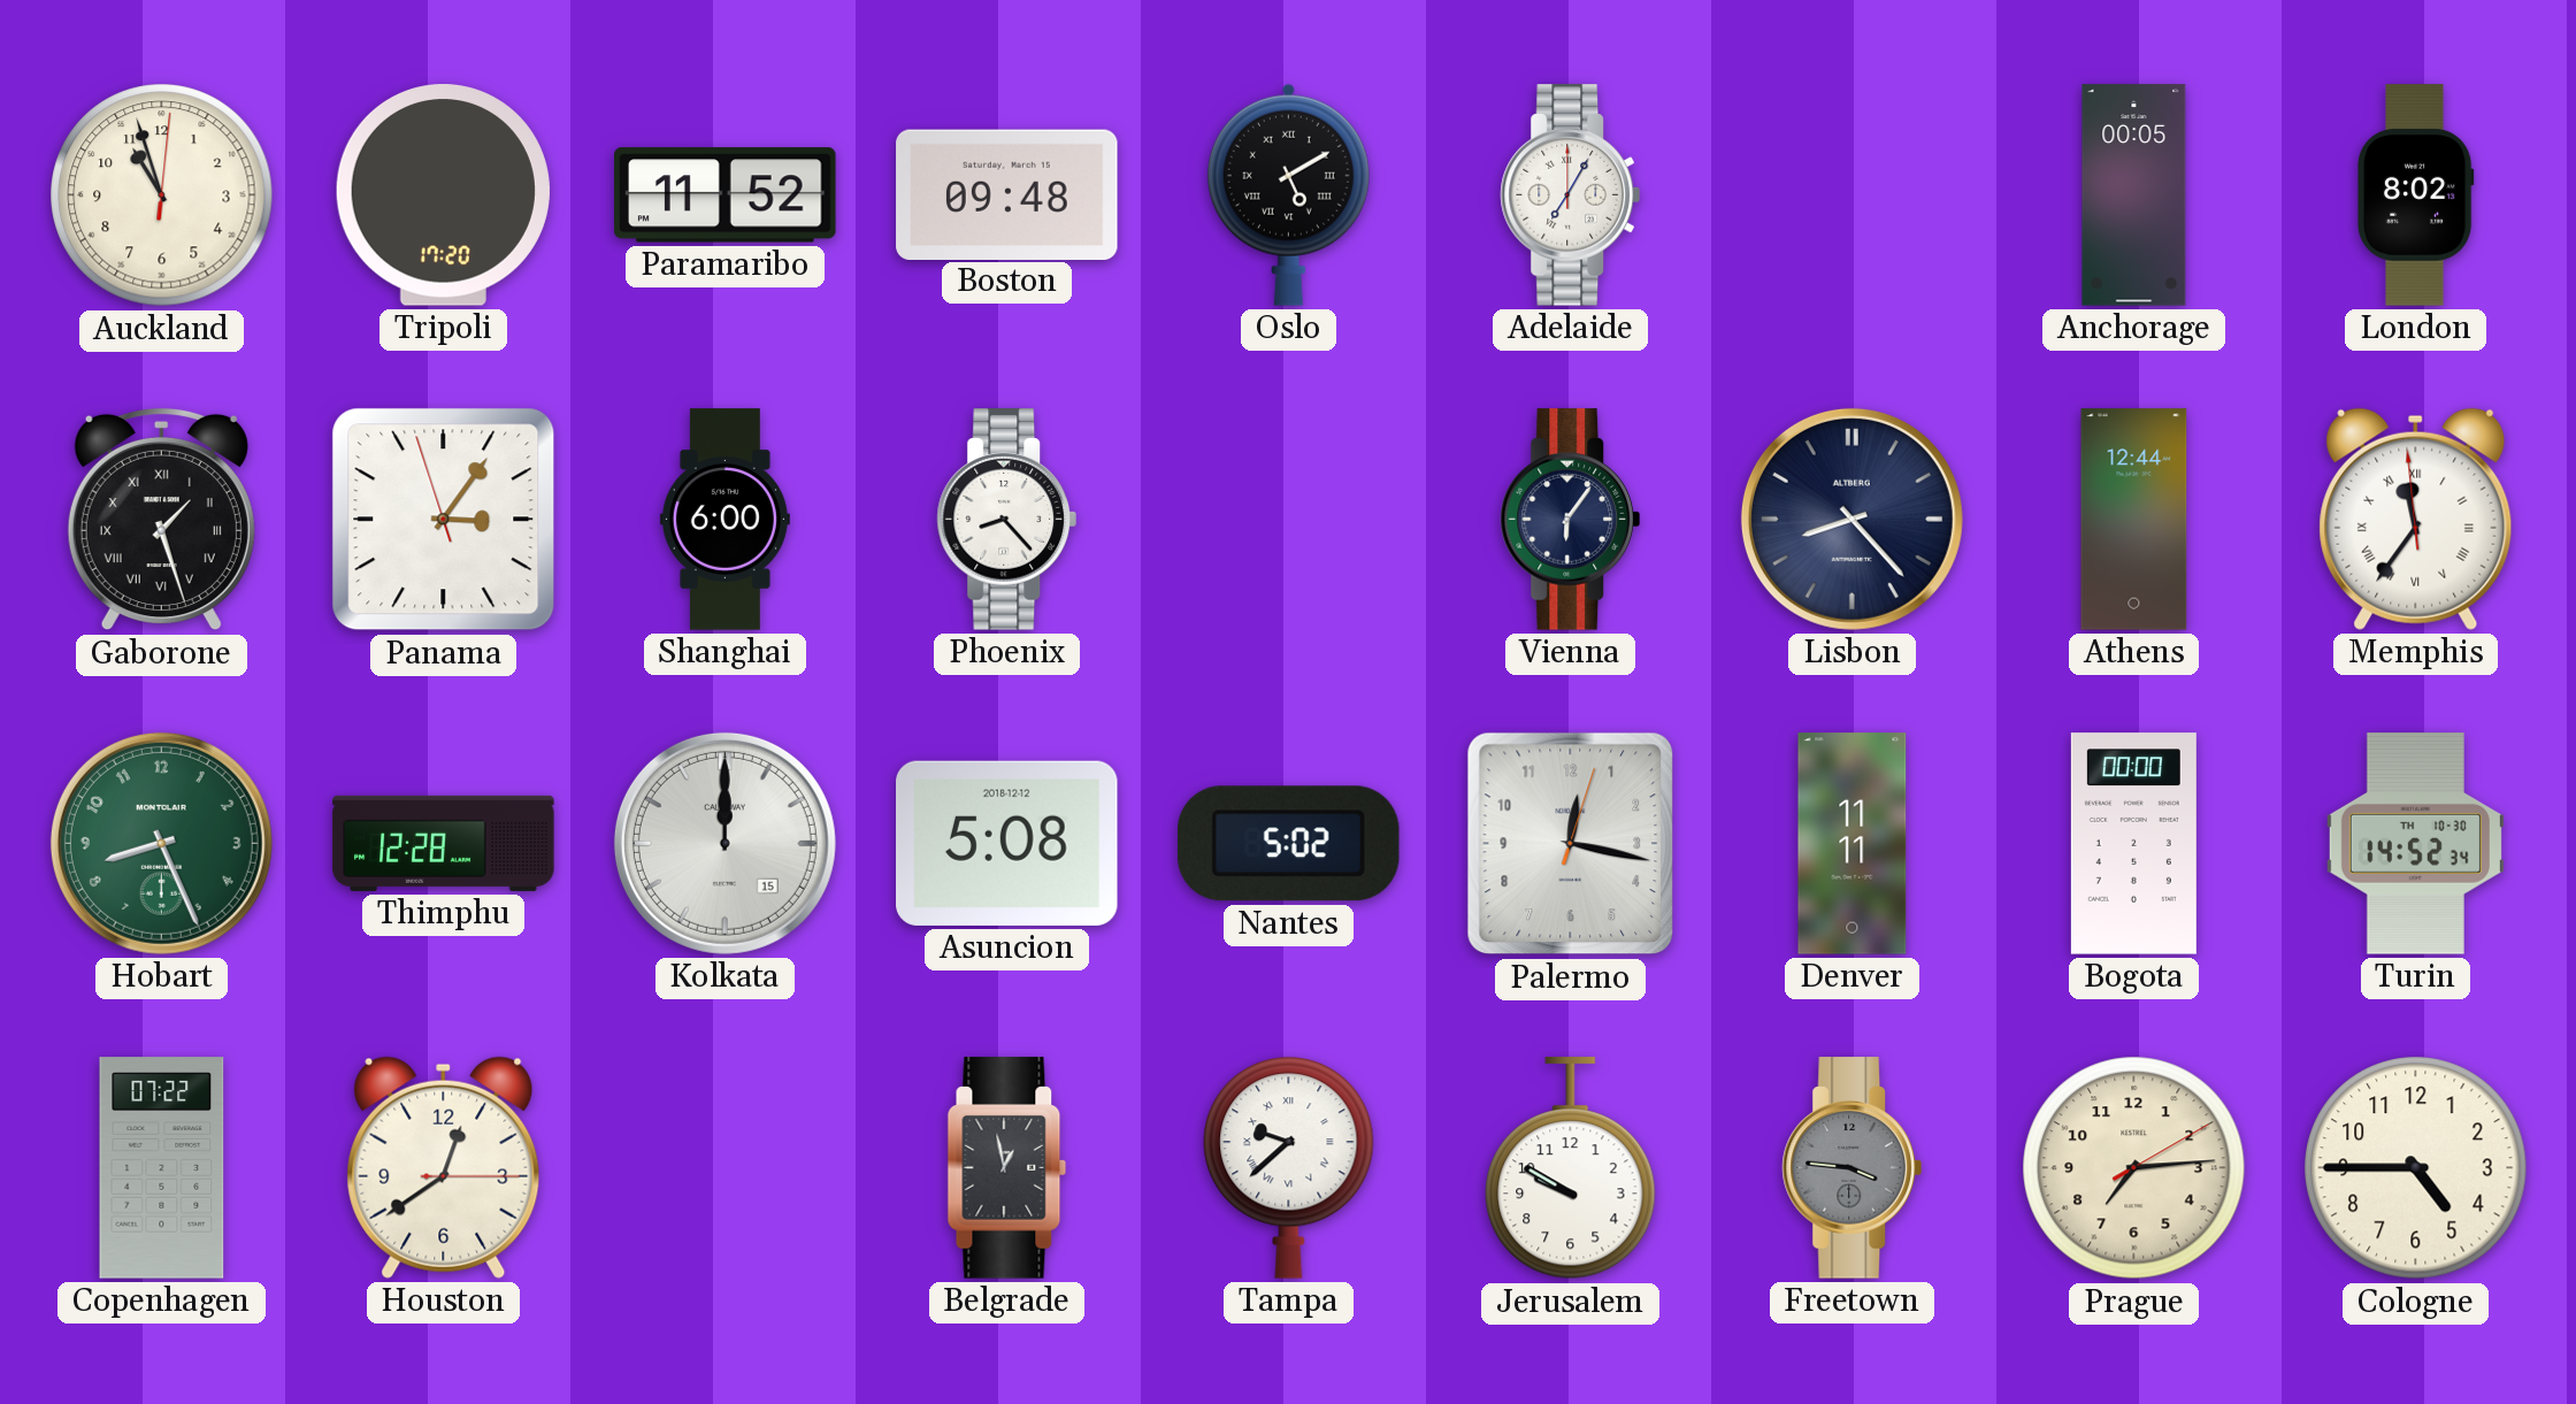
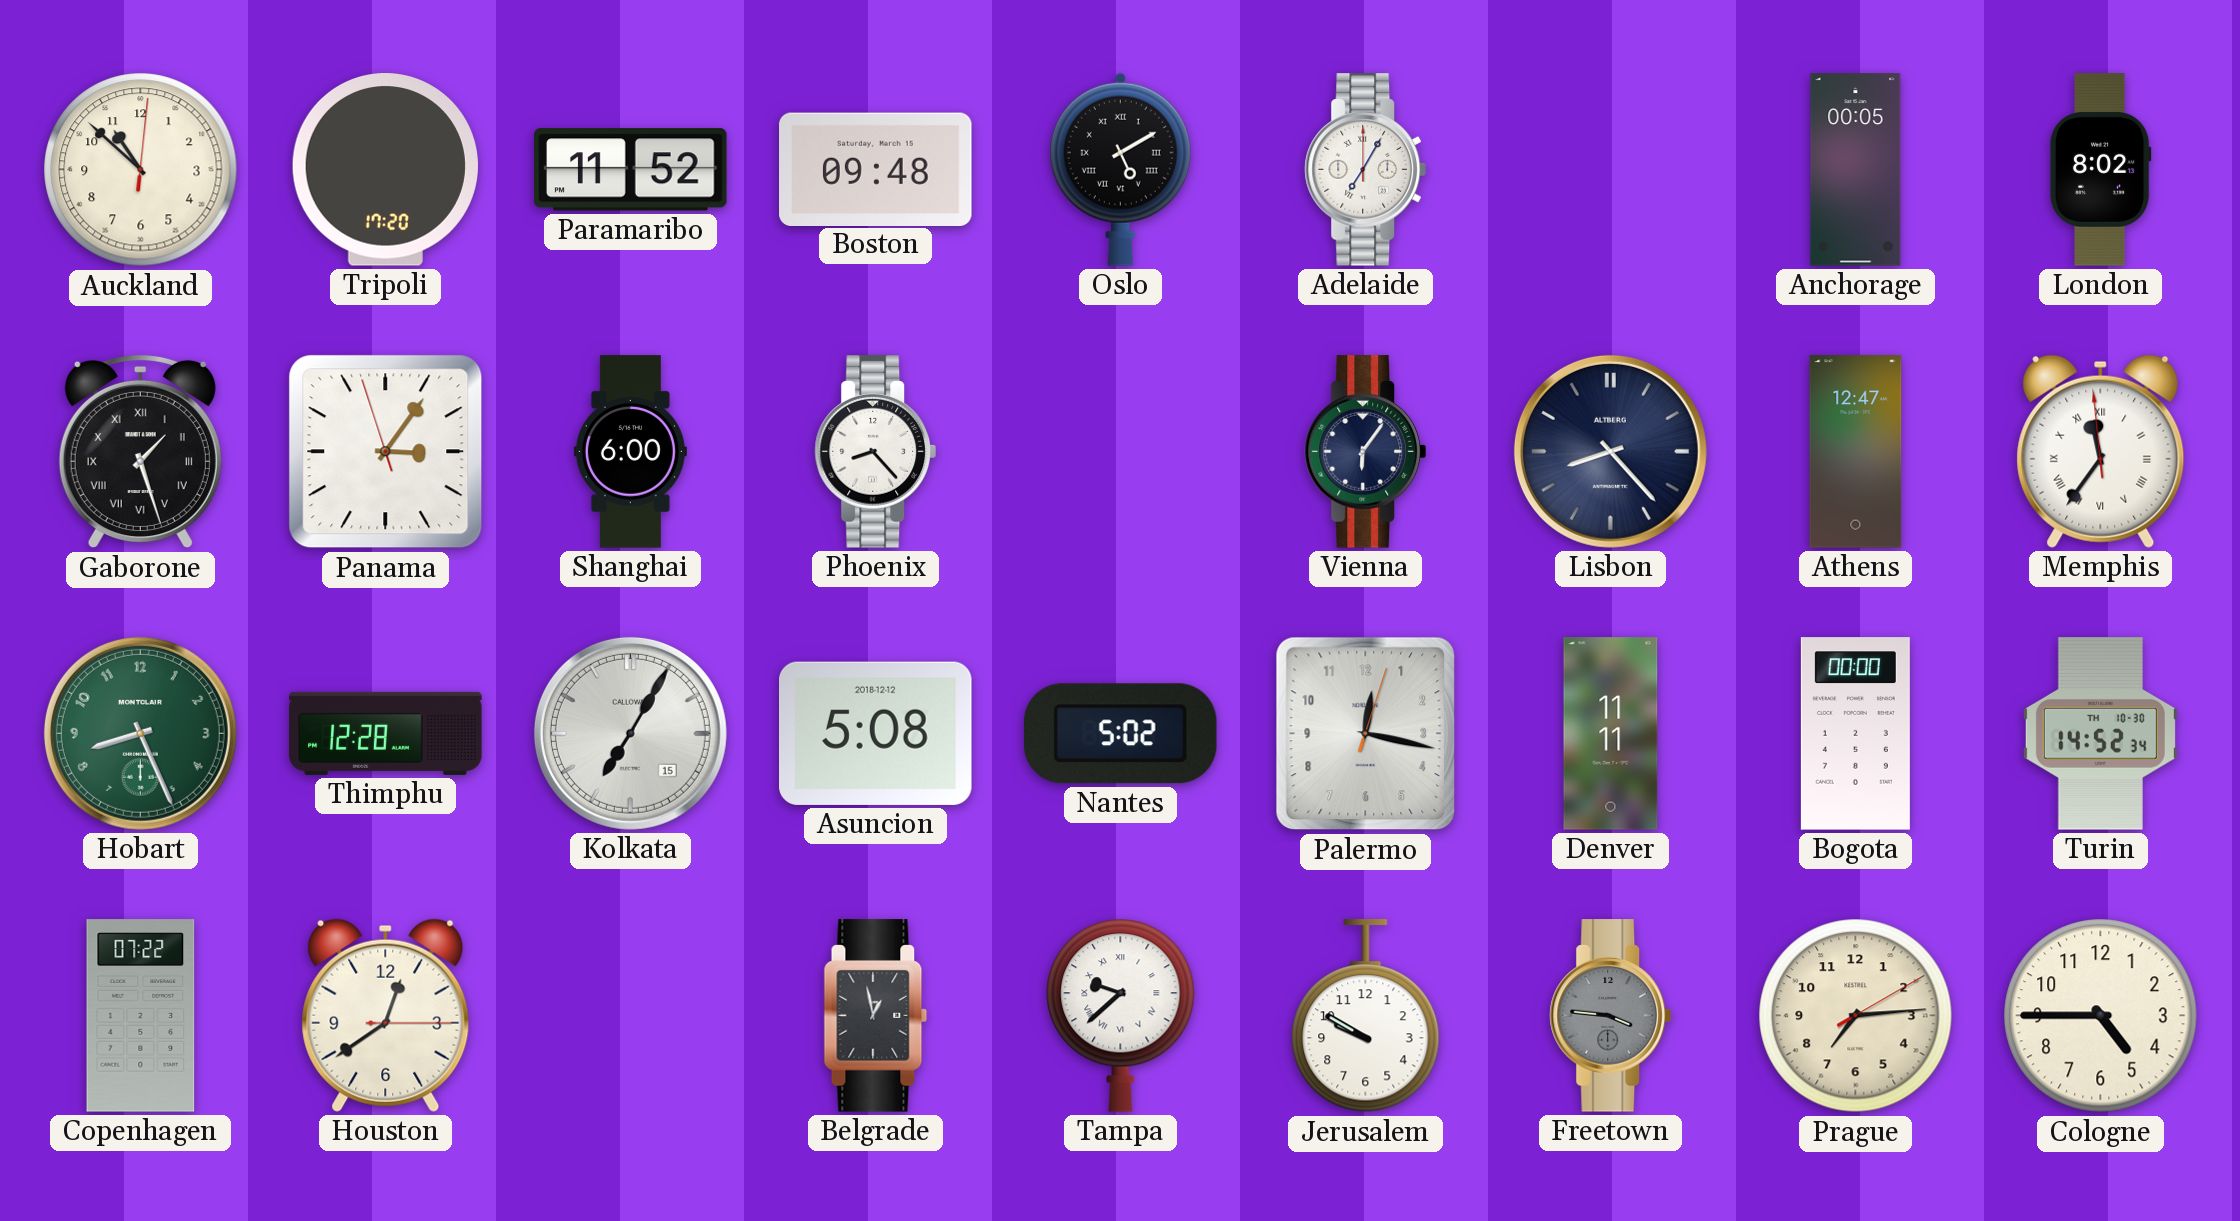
Auckland: 10:57 -> 10:52
Athens: 12:44 -> 12:47
Kolkata: 12:00 -> 7:05
